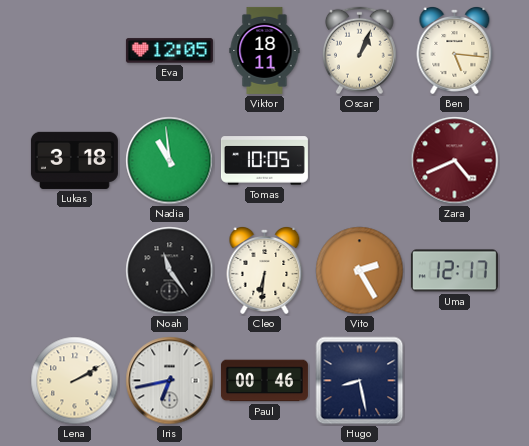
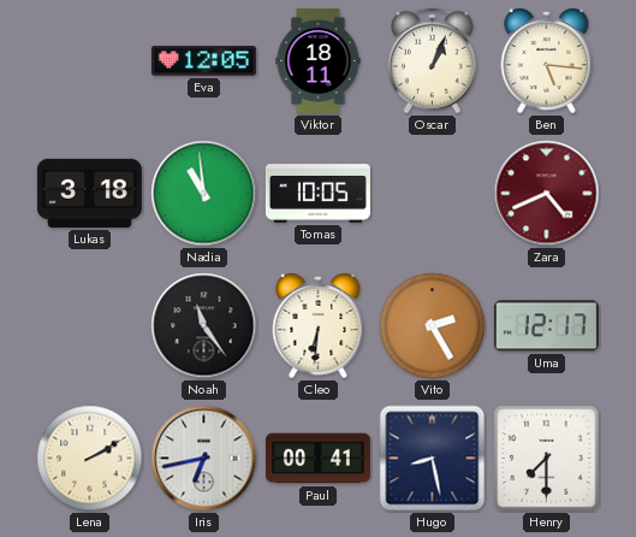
Paul: 00:46 -> 00:41
Henry: none -> 7:30
